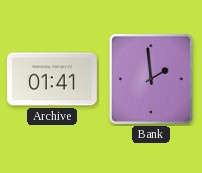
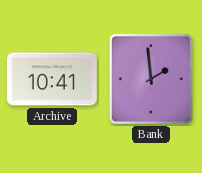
Archive: 01:41 -> 10:41
